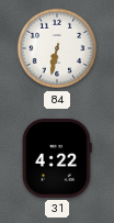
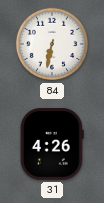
31: 4:22 -> 4:26
